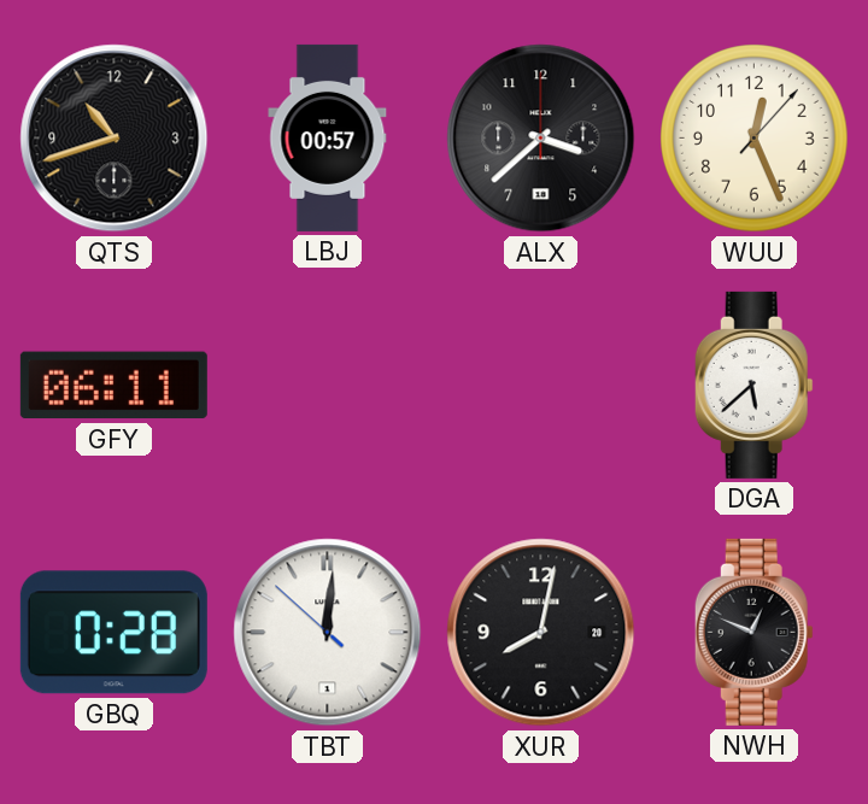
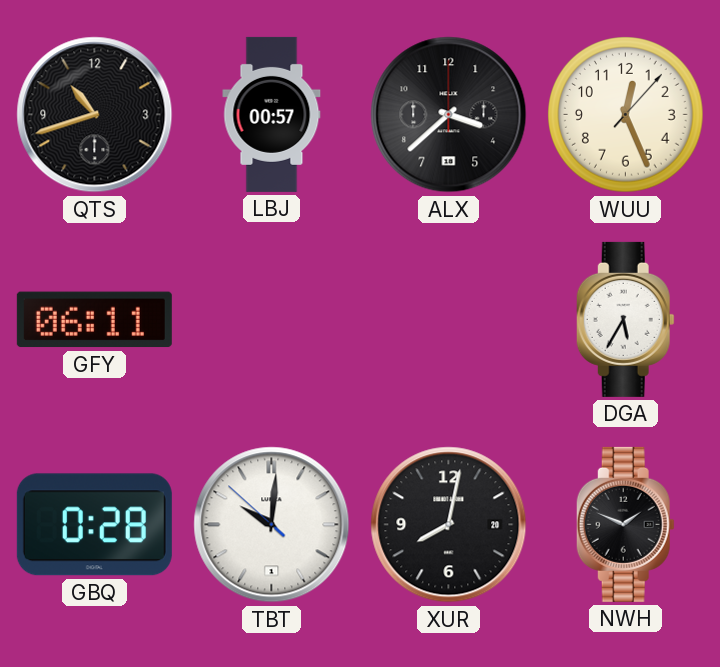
DGA: 5:38 -> 5:35
TBT: 12:00 -> 10:00
NWH: 12:49 -> 1:49
